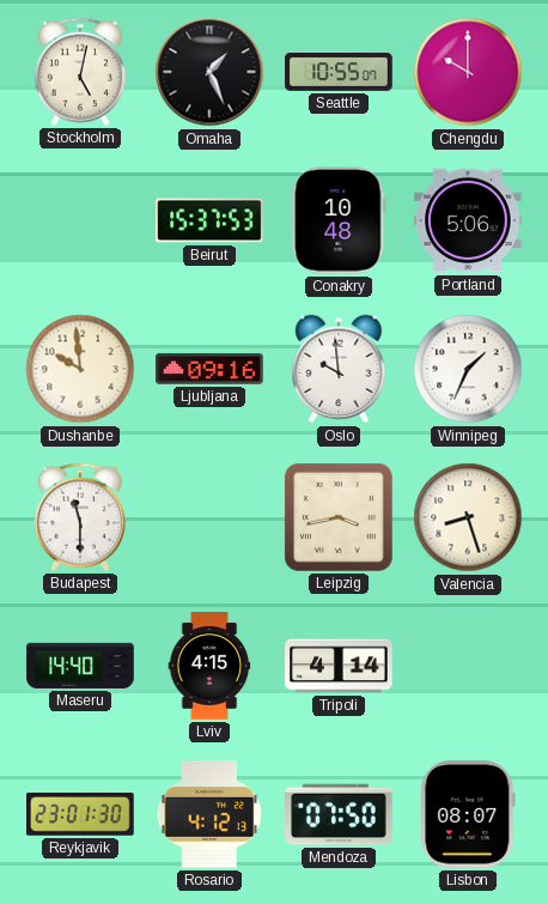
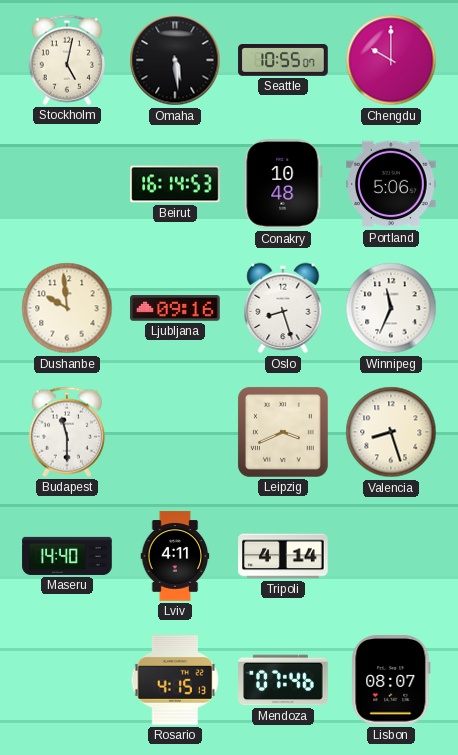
Omaha: 1:26 -> 5:29
Beirut: 15:37 -> 16:14
Oslo: 9:59 -> 8:27
Winnipeg: 1:34 -> 11:34
Leipzig: 3:43 -> 3:41
Lviv: 4:15 -> 4:11
Reykjavik: 23:01 -> none
Rosario: 4:12 -> 4:15
Mendoza: 07:50 -> 07:46
